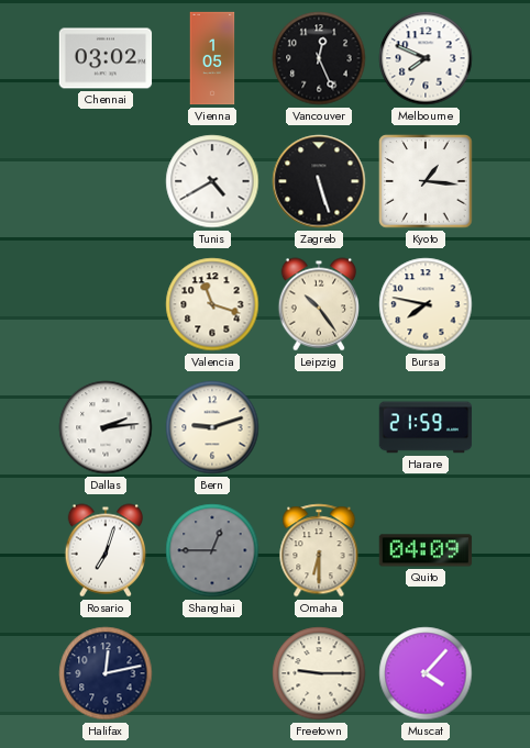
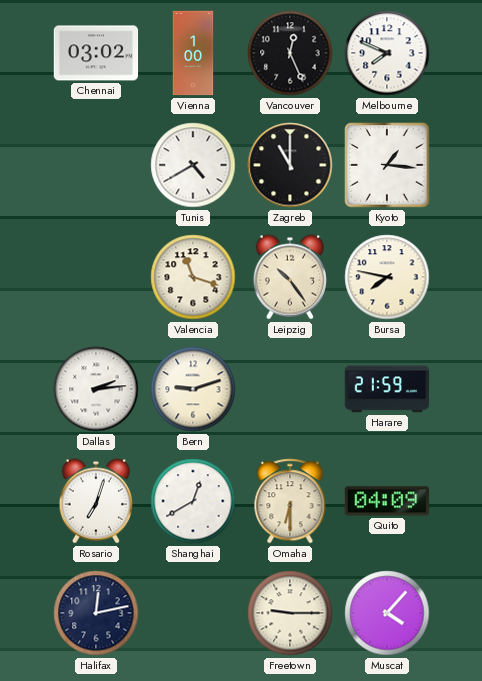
Vienna: 1:05 -> 1:00
Zagreb: 5:27 -> 11:00
Shanghai: 12:45 -> 12:40
Shanghai dial: grey -> white
